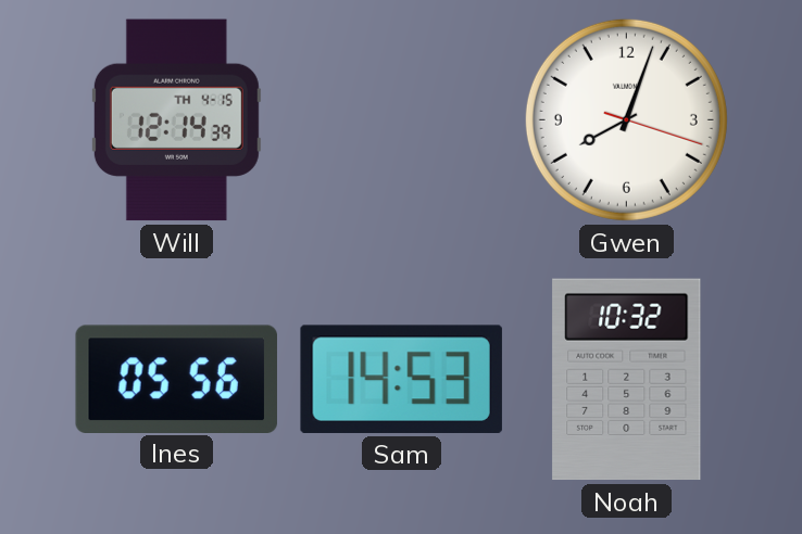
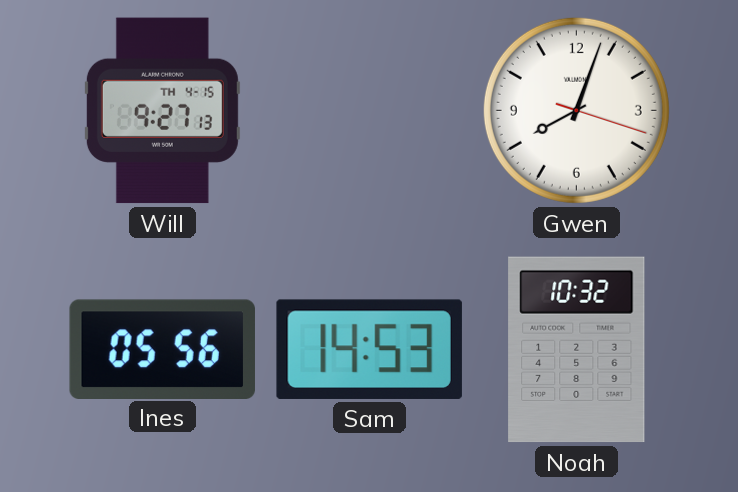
Will: 12:14 -> 9:27
